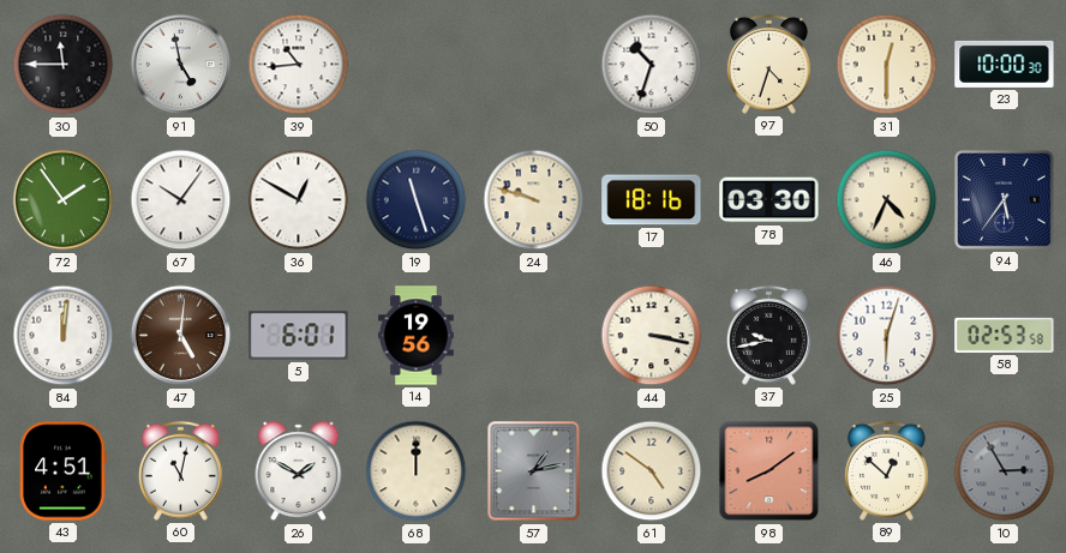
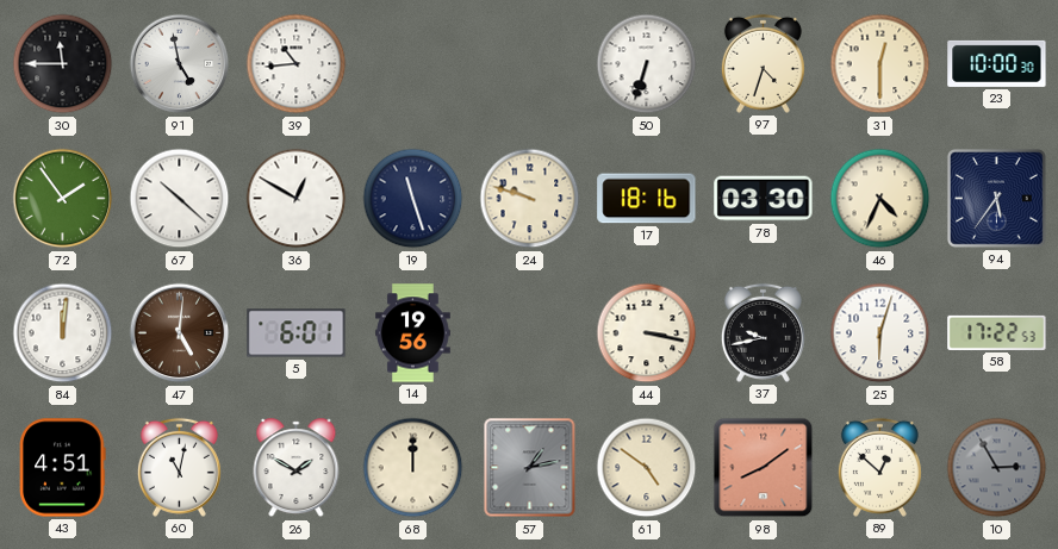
50: 10:33 -> 6:33
67: 10:06 -> 10:22
58: 02:53 -> 17:22
